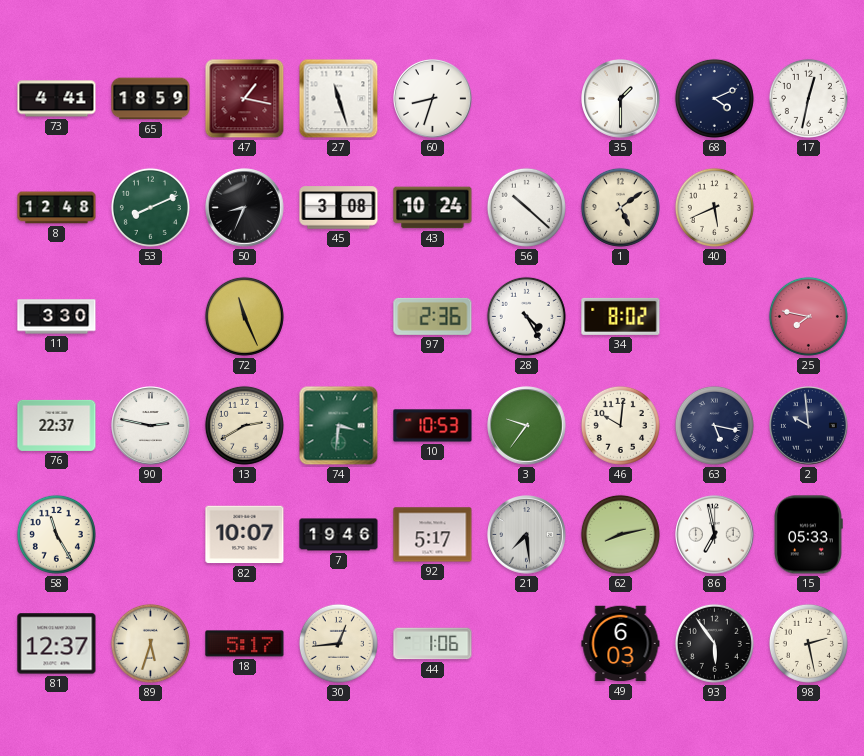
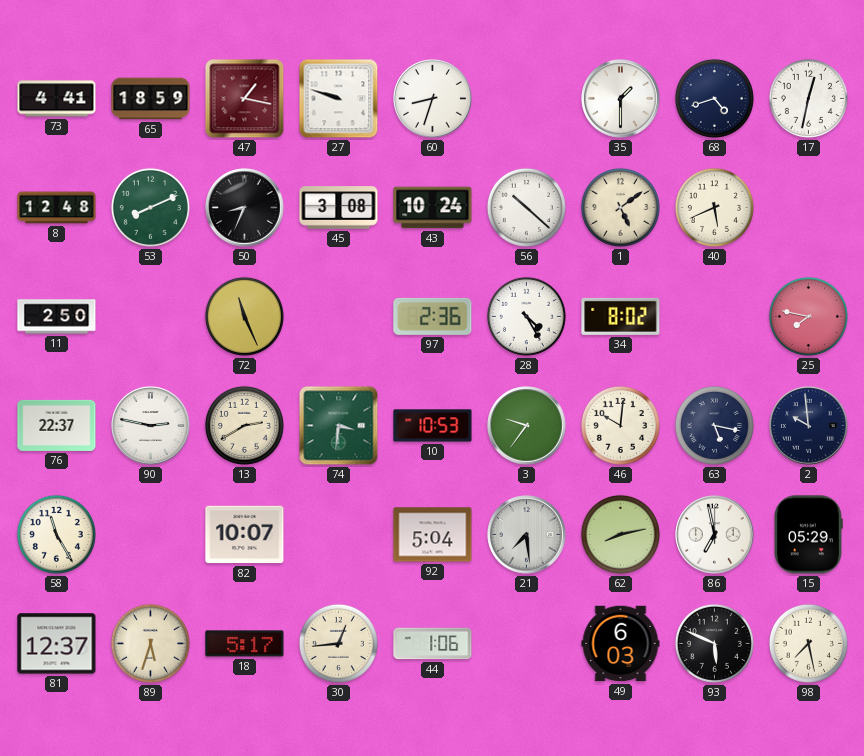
27: 11:27 -> 9:48
68: 4:11 -> 4:42
11: 3:30 -> 2:50
7: 19:46 -> none
92: 5:17 -> 5:04
15: 05:33 -> 05:29
93: 5:54 -> 5:49
98: 2:28 -> 7:28
